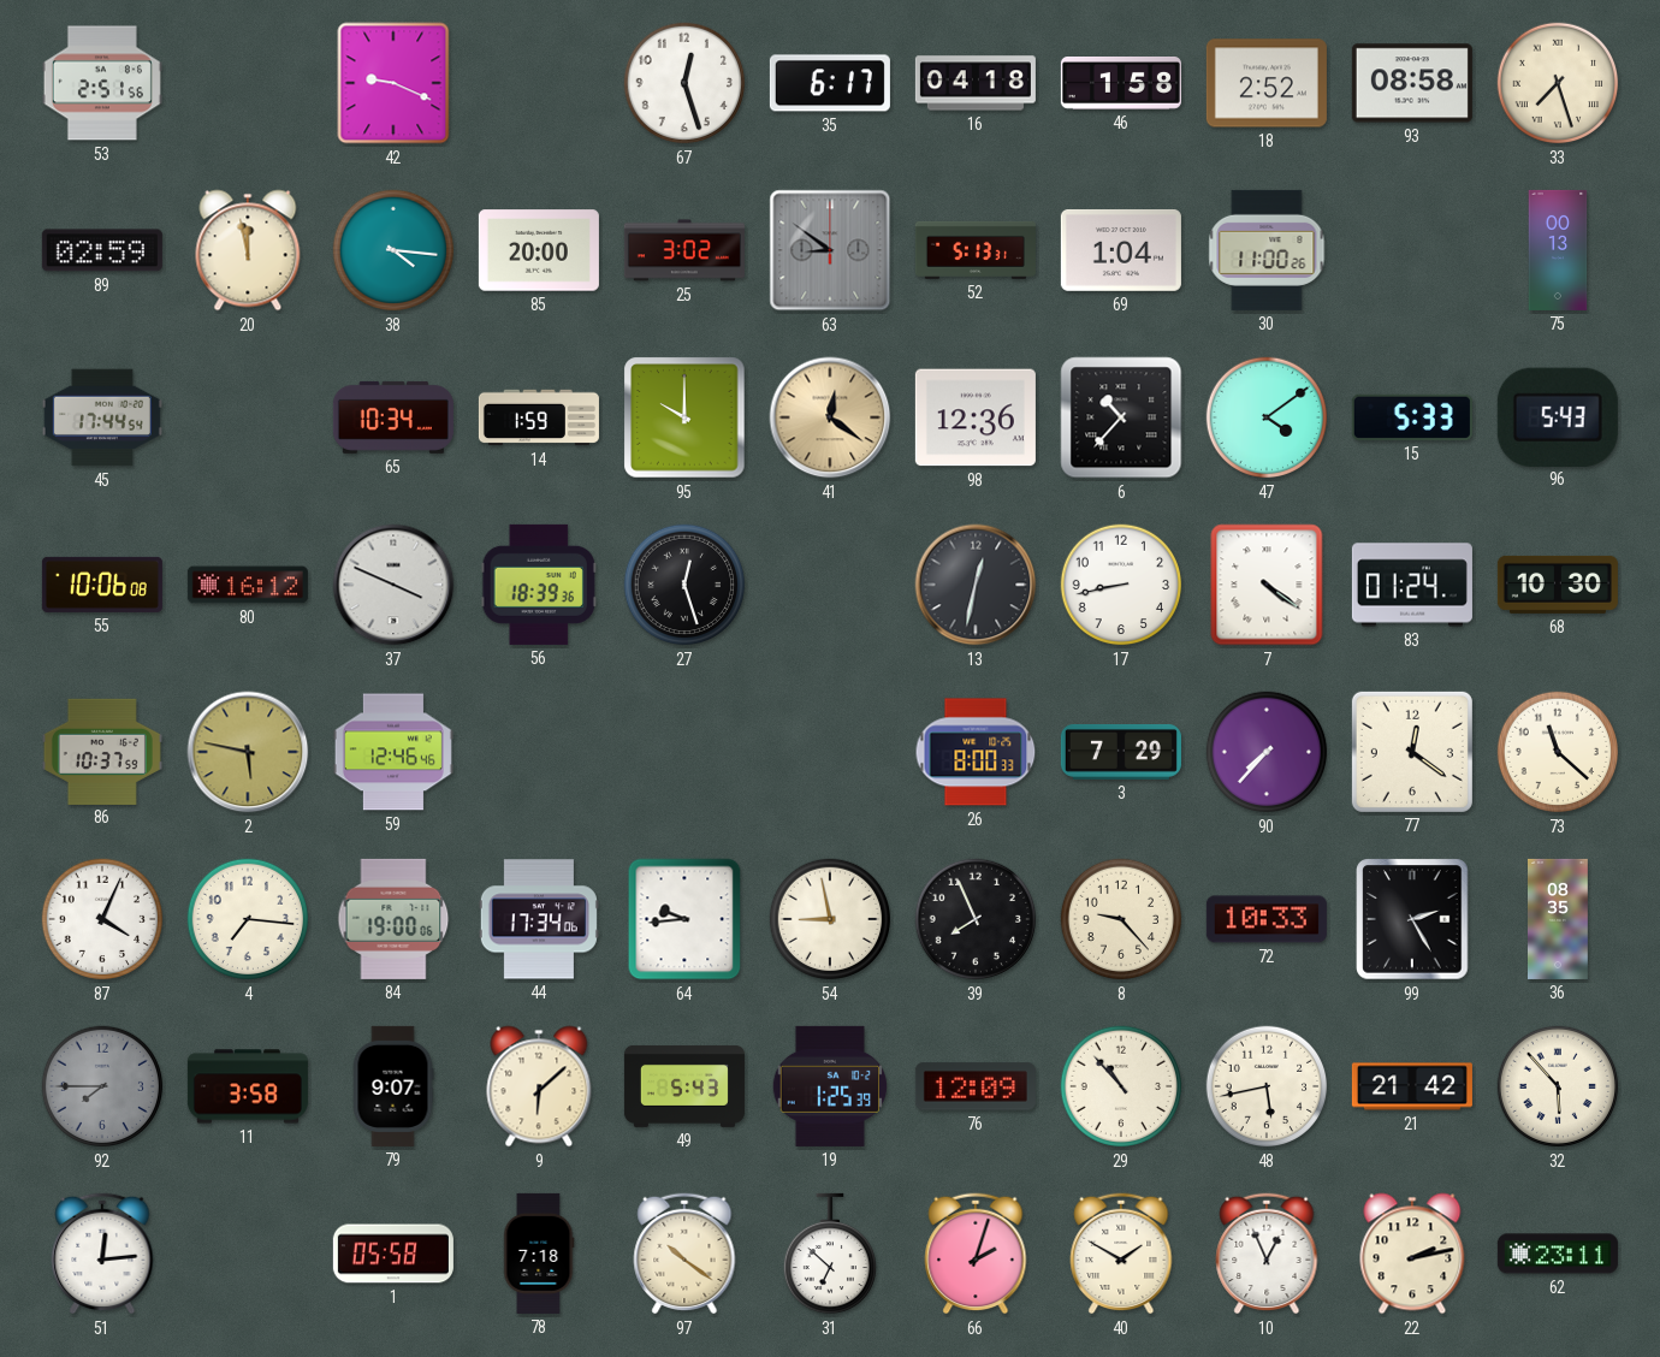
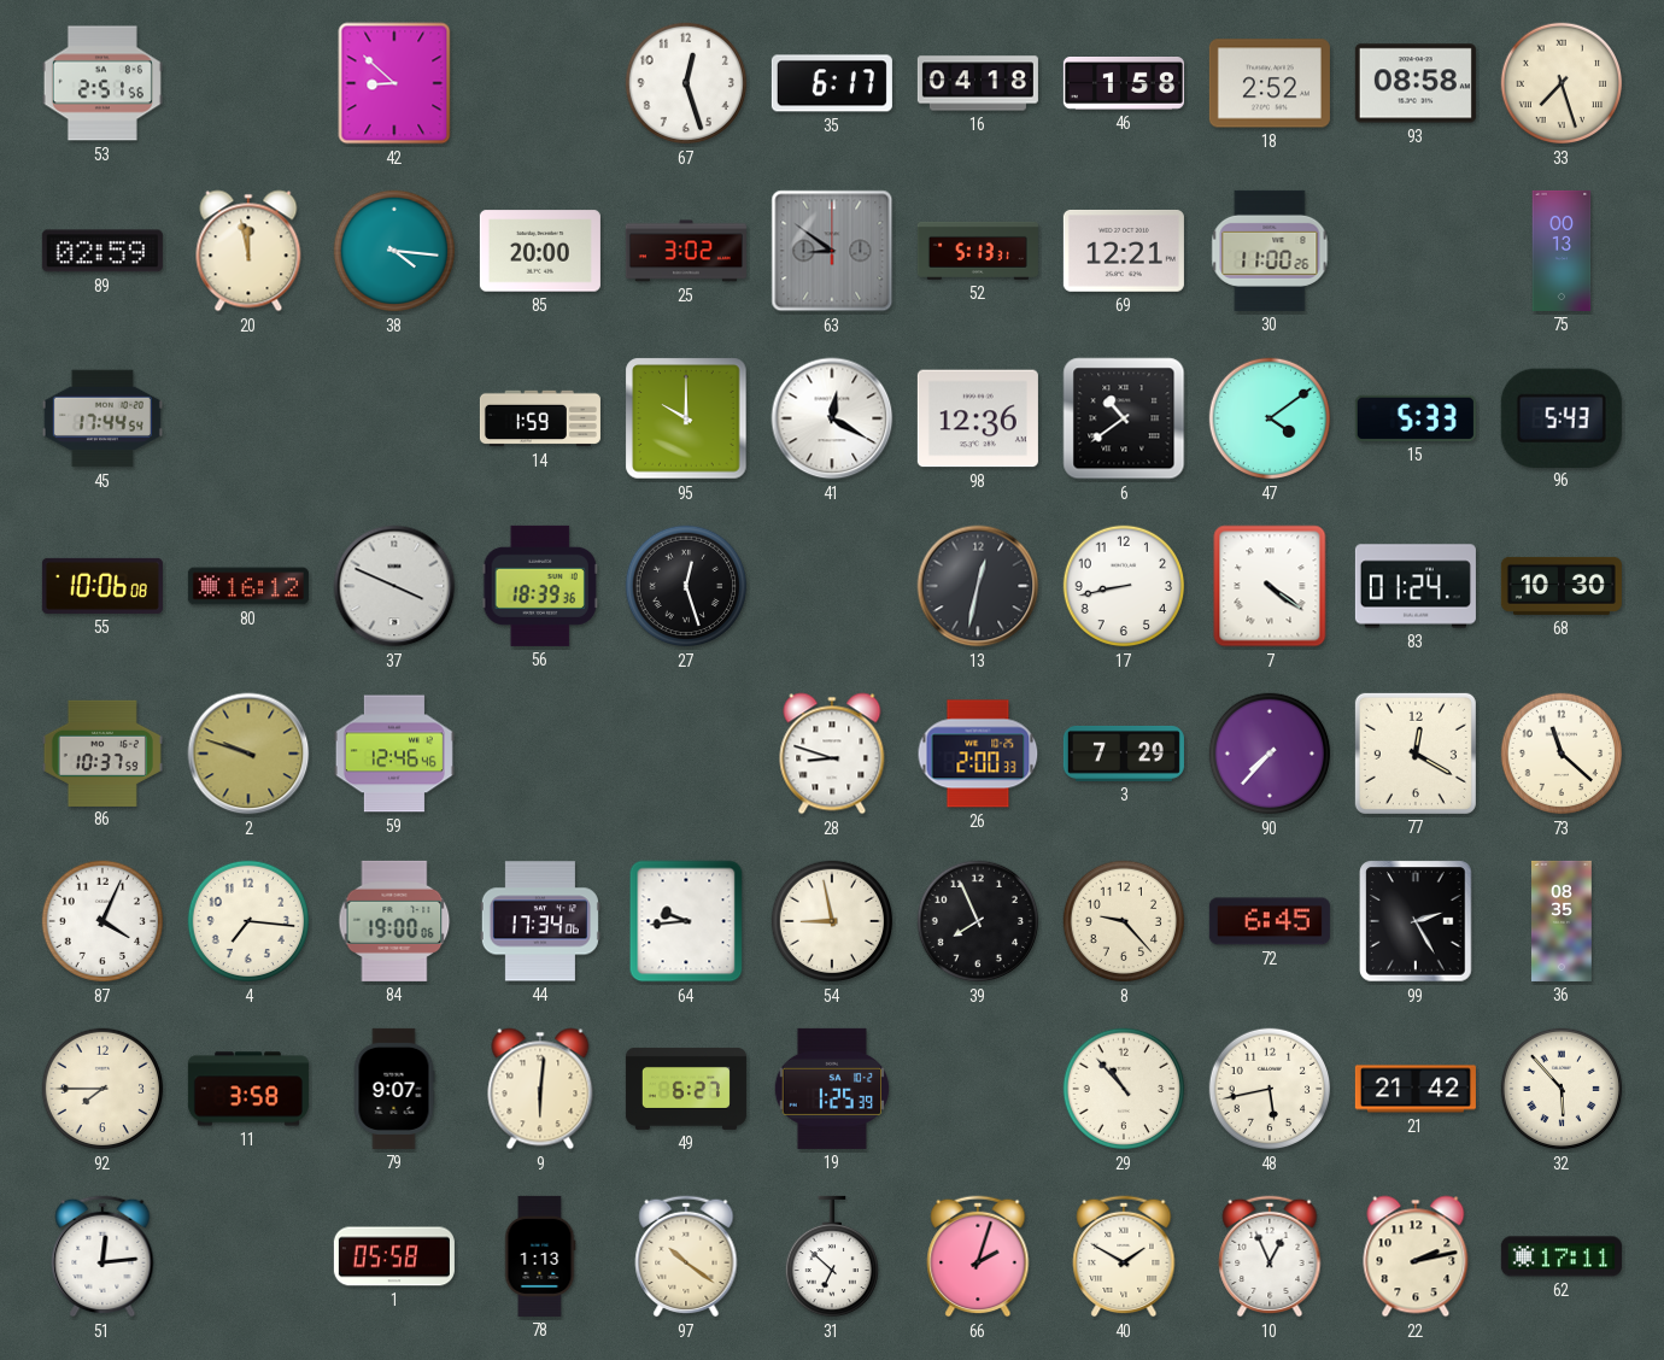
42: 9:19 -> 8:52
69: 1:04 -> 12:21
65: 10:34 -> none
41: 12:21 -> 12:20
41 dial: champagne -> white
6: 10:37 -> 10:39
2: 5:47 -> 9:48
28: none -> 8:48
26: 8:00 -> 2:00
77: 12:21 -> 12:20
72: 10:33 -> 6:45
92 dial: grey -> cream
9: 6:08 -> 6:01
49: 5:43 -> 6:27
76: 12:09 -> none
78: 7:18 -> 1:13
62: 23:11 -> 17:11
